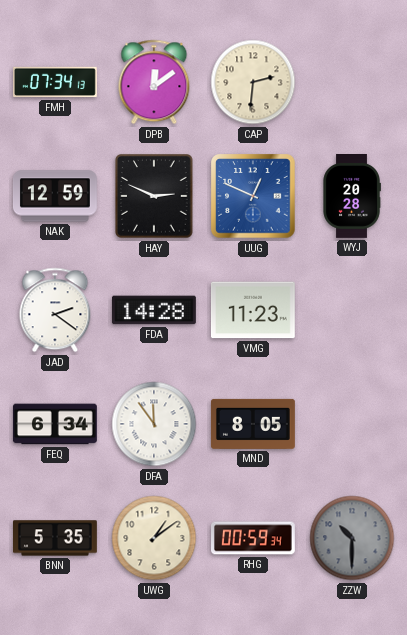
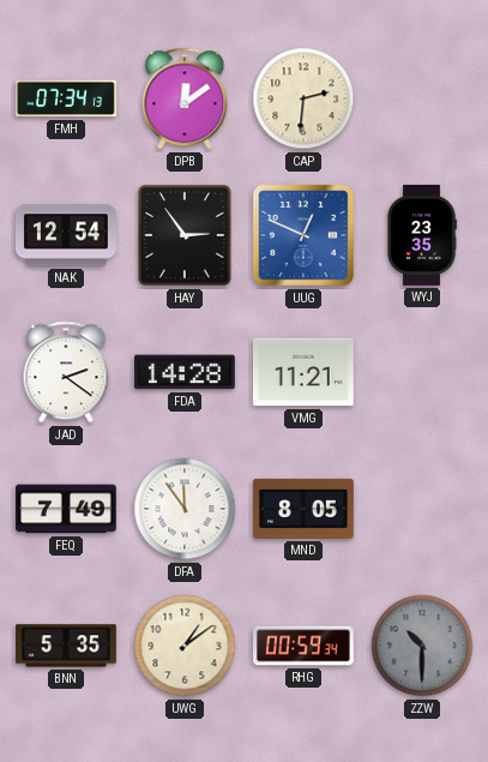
NAK: 12:59 -> 12:54
HAY: 2:49 -> 2:54
WYJ: 20:28 -> 23:35
VMG: 11:23 -> 11:21
FEQ: 6:34 -> 7:49
